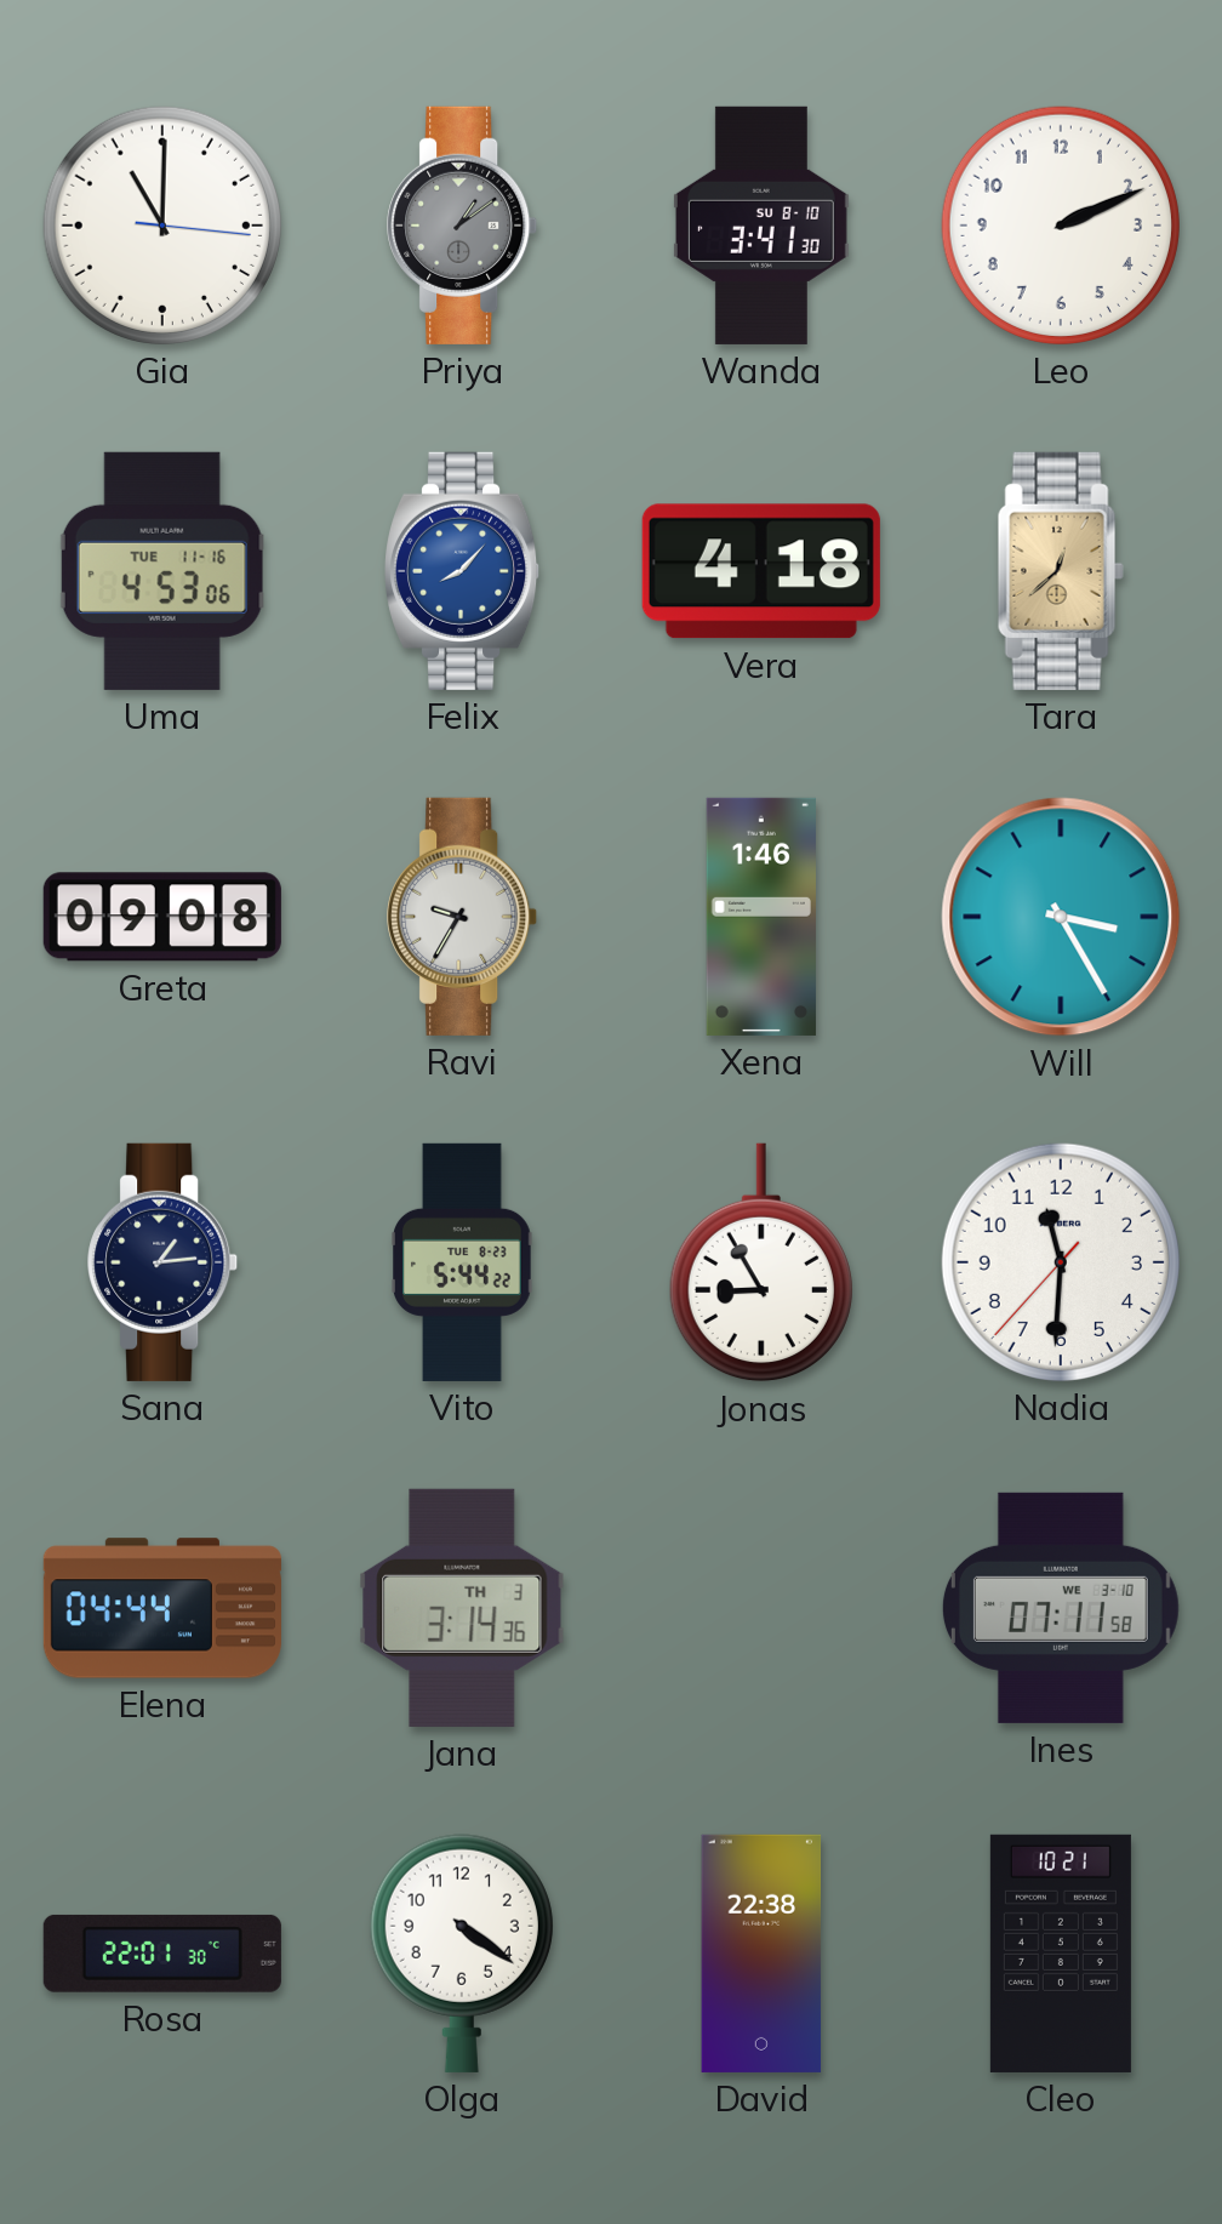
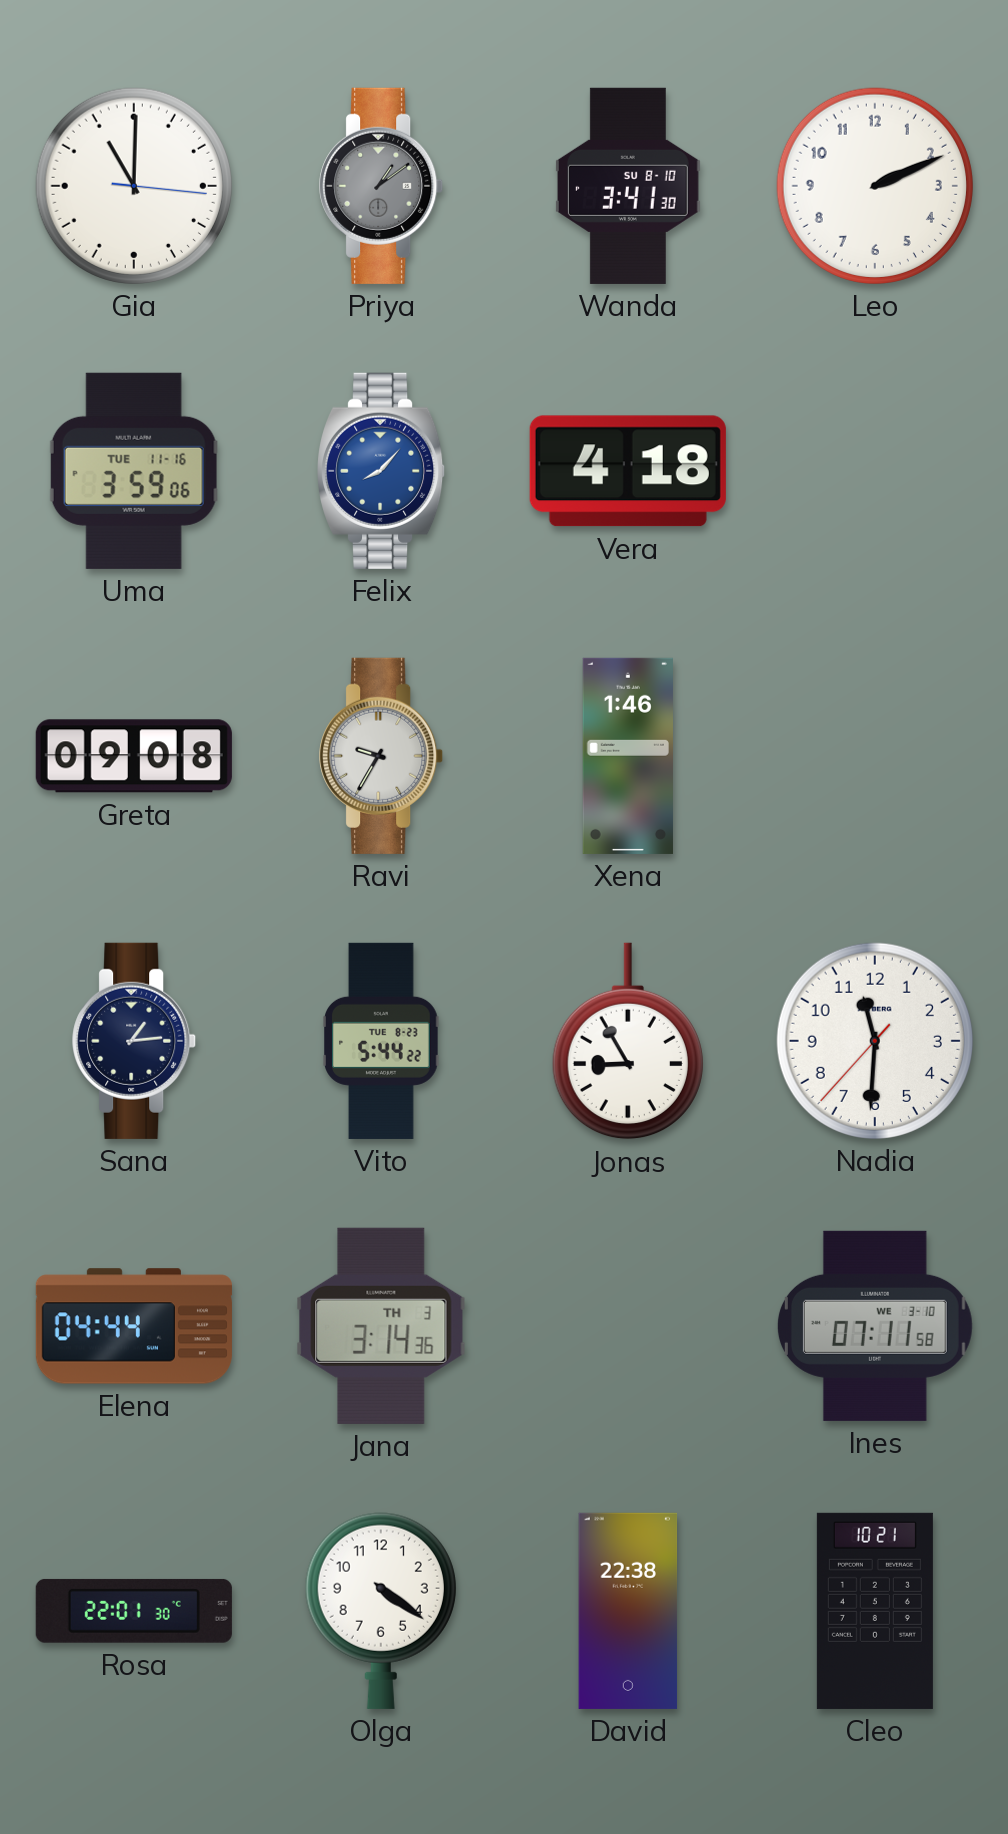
Uma: 4:53 -> 3:59
Tara: 12:38 -> none
Will: 3:25 -> none
